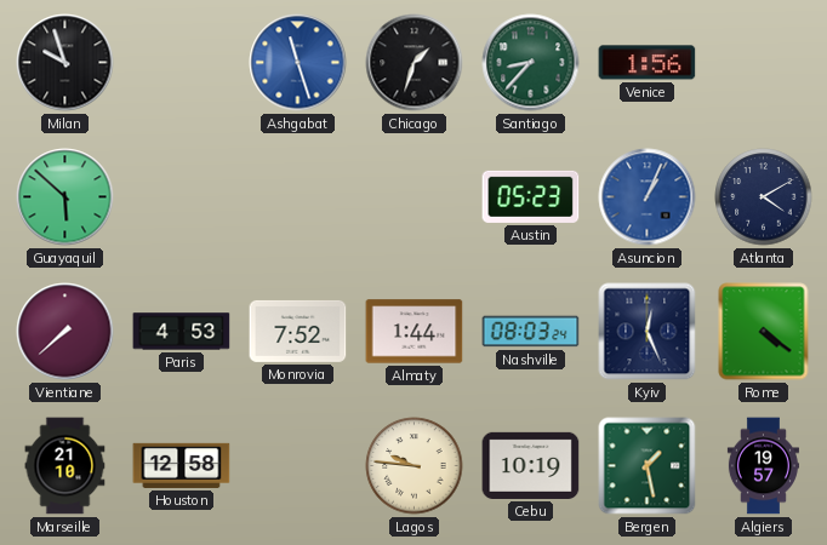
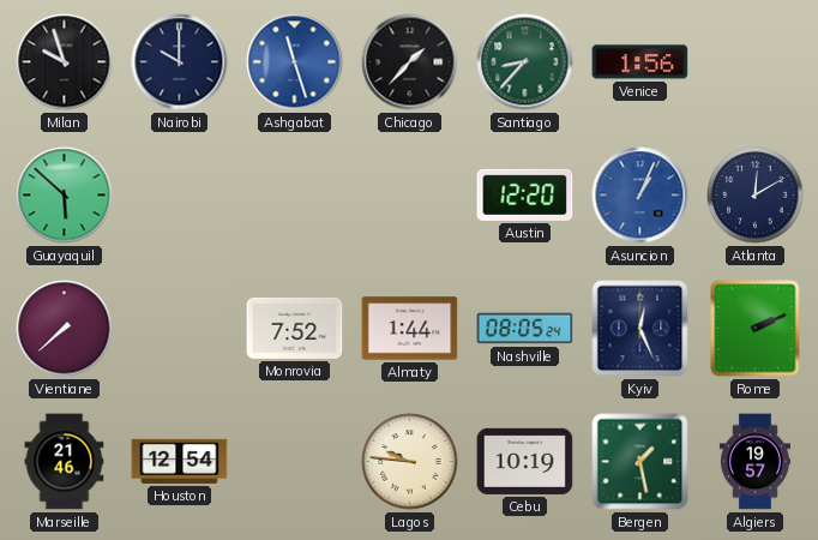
Nairobi: none -> 10:00
Chicago: 1:33 -> 1:37
Austin: 05:23 -> 12:20
Atlanta: 4:10 -> 12:10
Paris: 4:53 -> none
Nashville: 08:03 -> 08:05
Rome: 4:21 -> 2:11
Marseille: 21:10 -> 21:46
Houston: 12:58 -> 12:54
